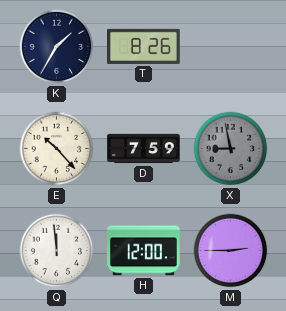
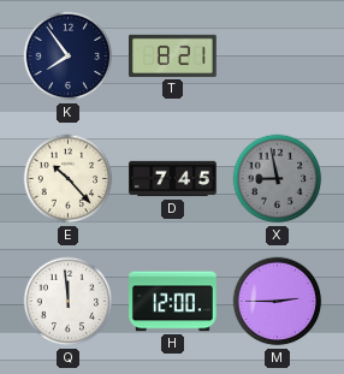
K: 1:35 -> 7:54
T: 8:26 -> 8:21
D: 7:59 -> 7:45
